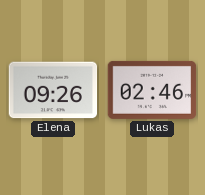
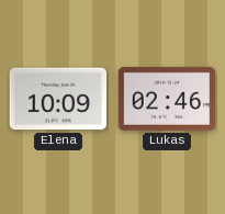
Elena: 09:26 -> 10:09
